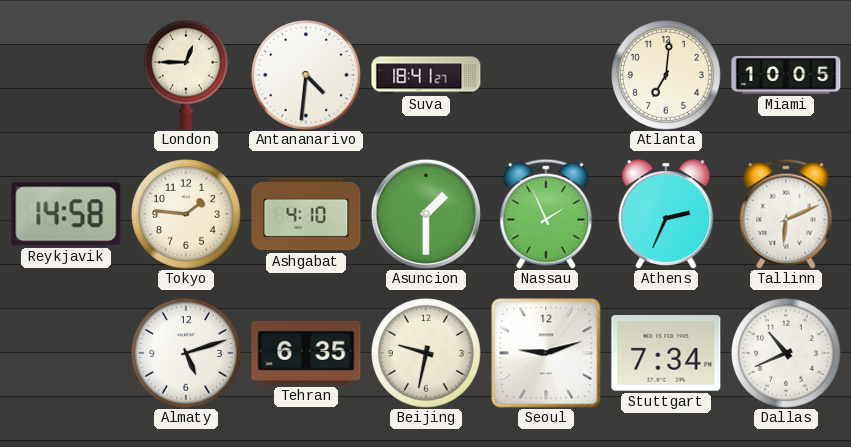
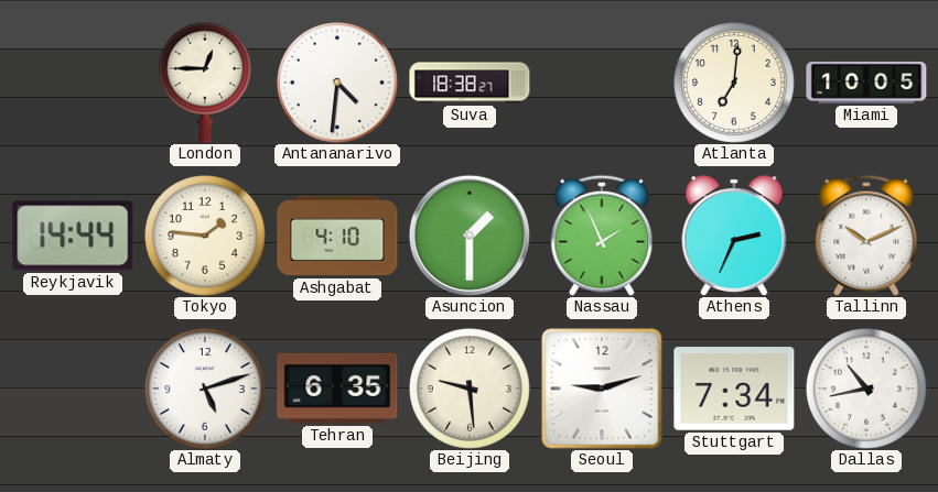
Suva: 18:41 -> 18:38
Reykjavik: 14:58 -> 14:44
Tallinn: 6:11 -> 10:11
Beijing: 9:32 -> 9:29
Dallas: 10:41 -> 10:43
